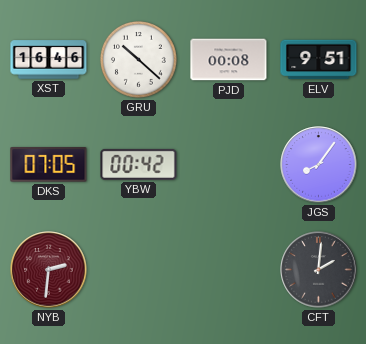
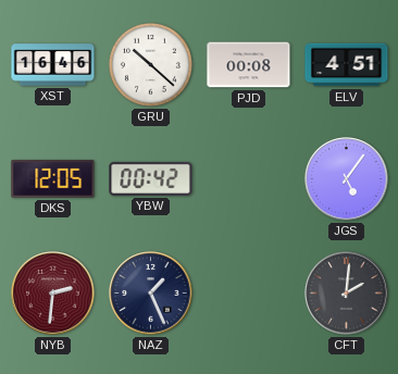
ELV: 9:51 -> 4:51
DKS: 07:05 -> 12:05
JGS: 8:06 -> 5:06
NAZ: none -> 1:26
